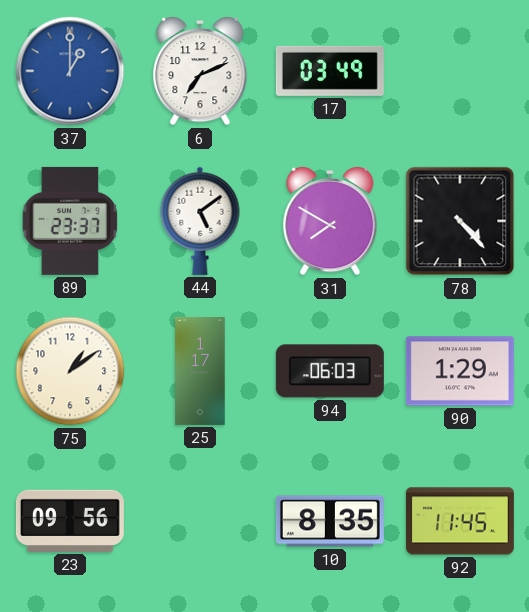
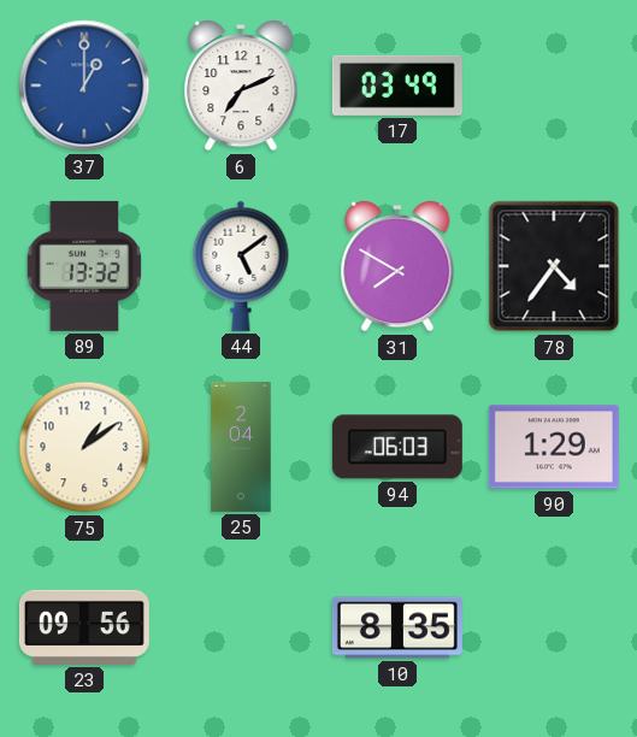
89: 23:37 -> 13:32
78: 4:23 -> 4:36
25: 1:17 -> 2:04
92: 11:45 -> none
